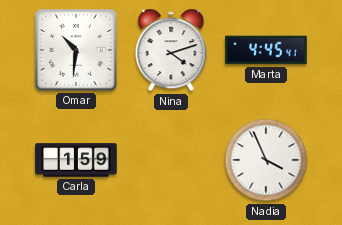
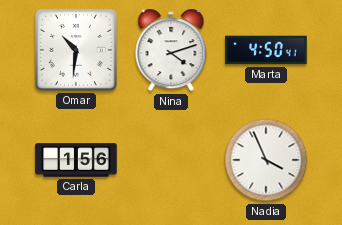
Marta: 4:45 -> 4:50
Carla: 1:59 -> 1:56
